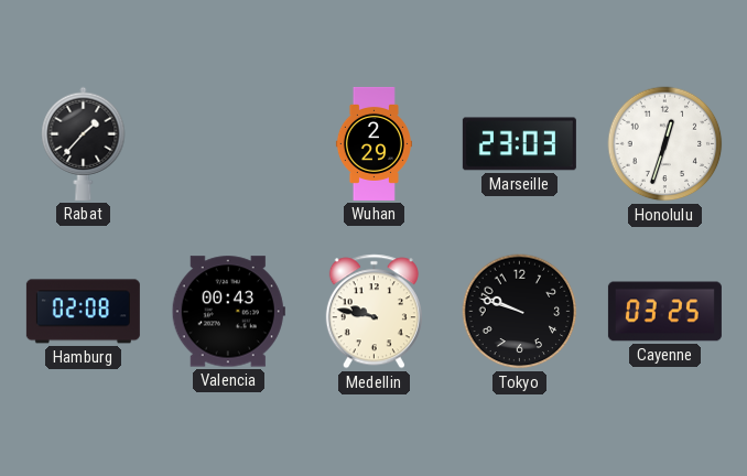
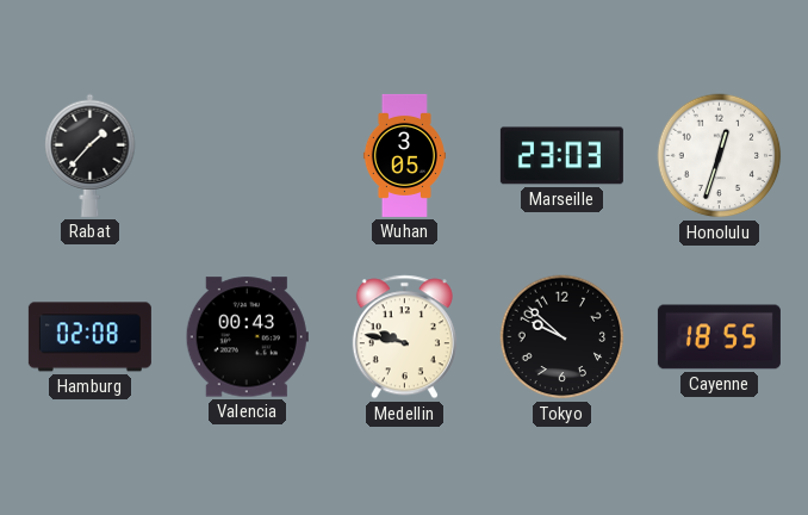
Wuhan: 2:29 -> 3:05
Tokyo: 9:48 -> 9:52
Cayenne: 03:25 -> 18:55
